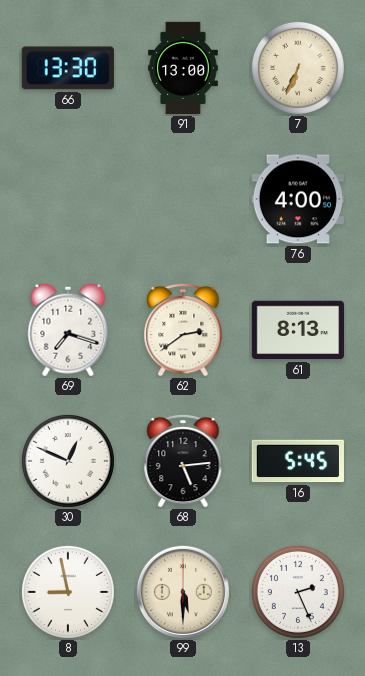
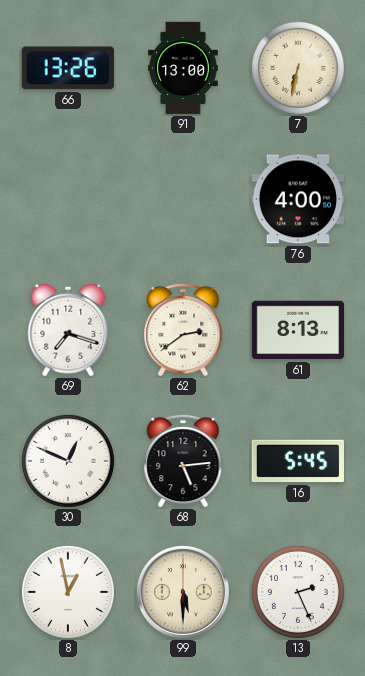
66: 13:30 -> 13:26
7: 6:34 -> 6:32
8: 8:58 -> 12:58
